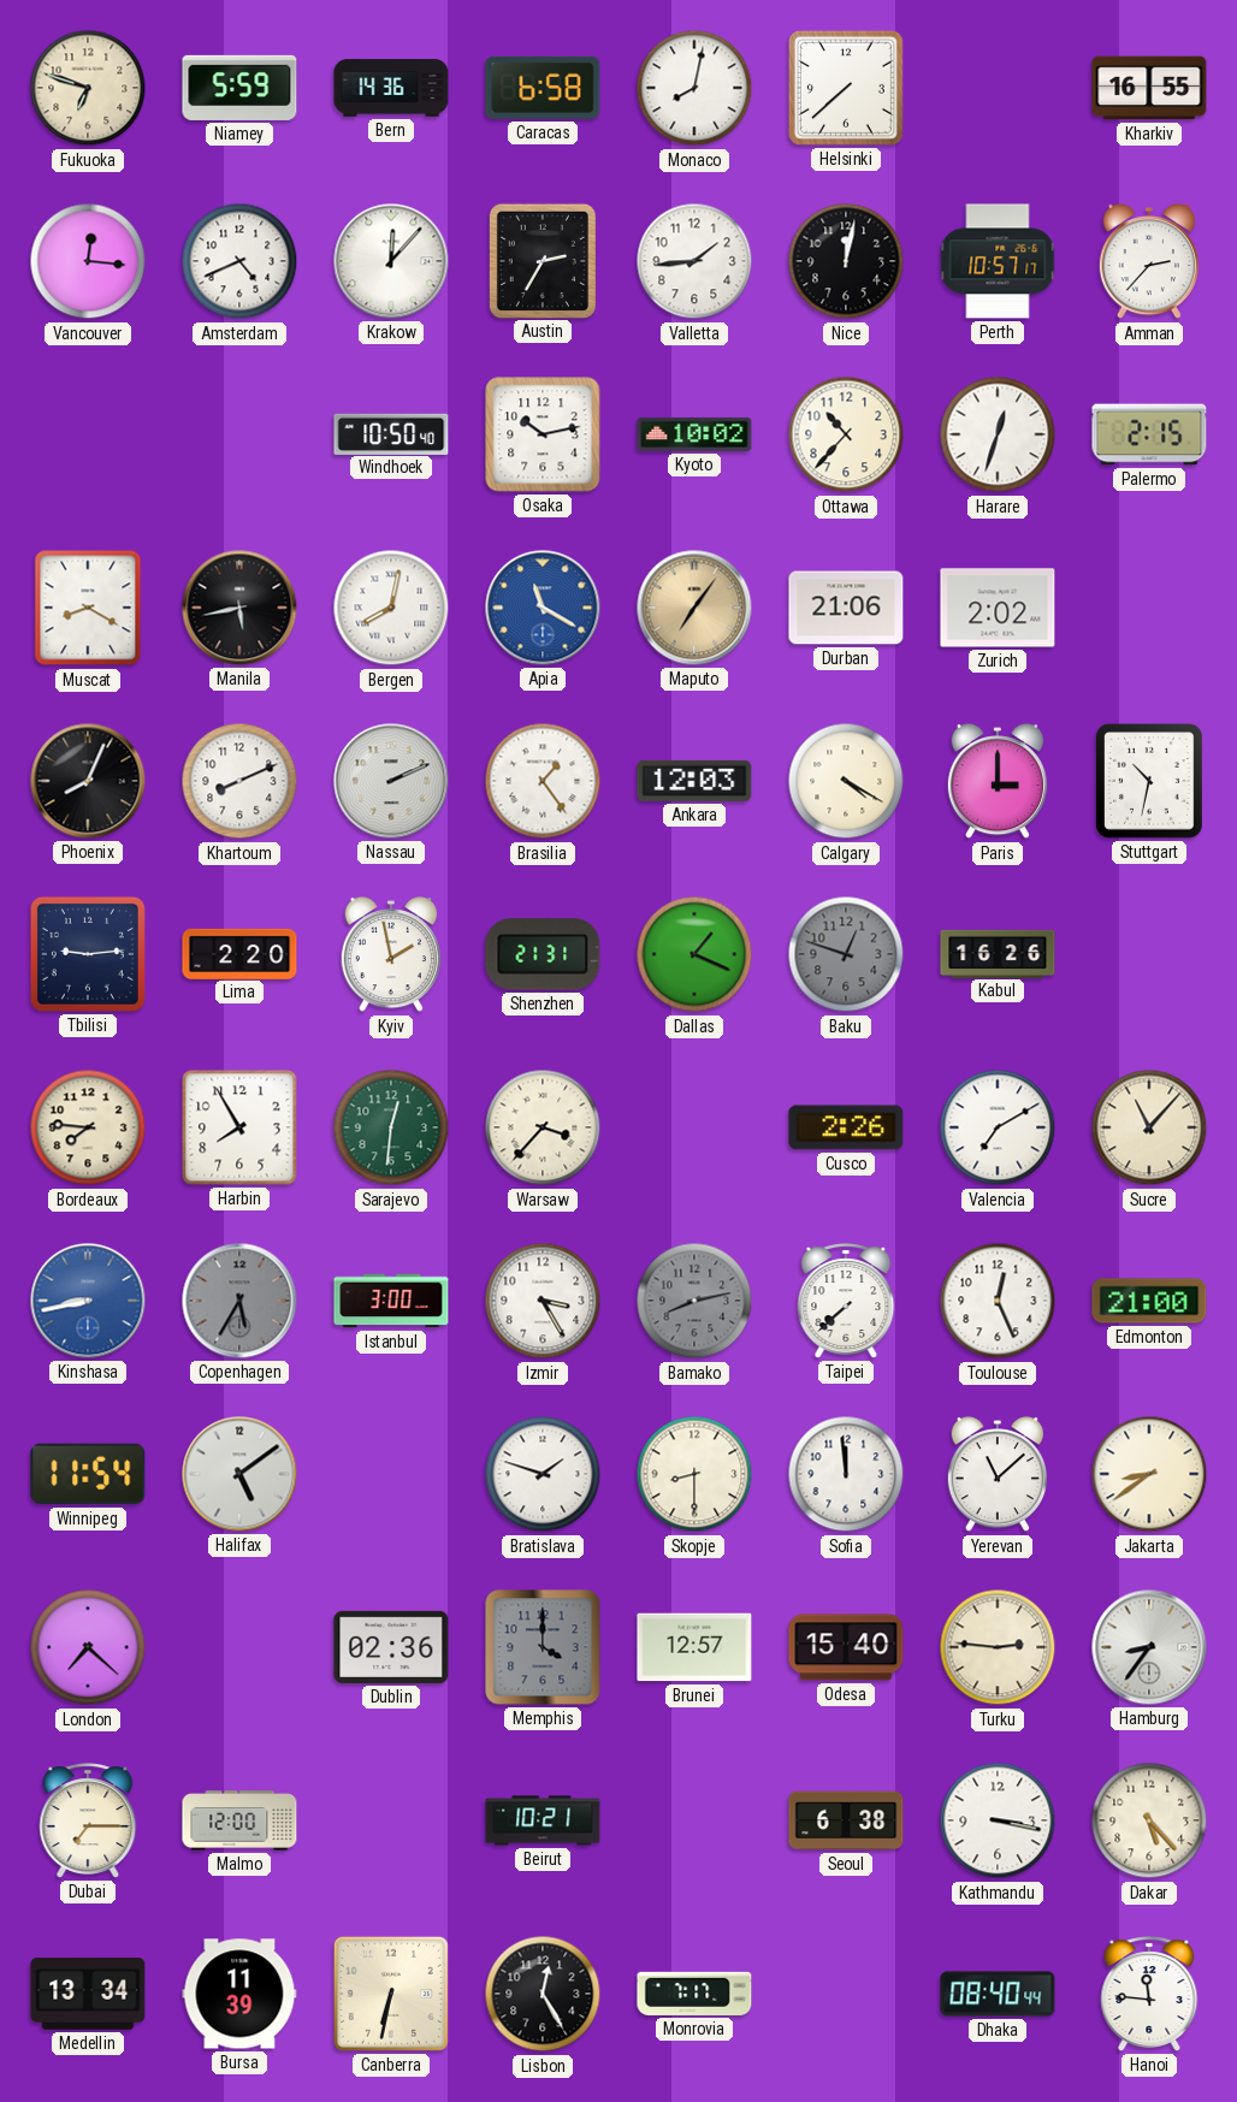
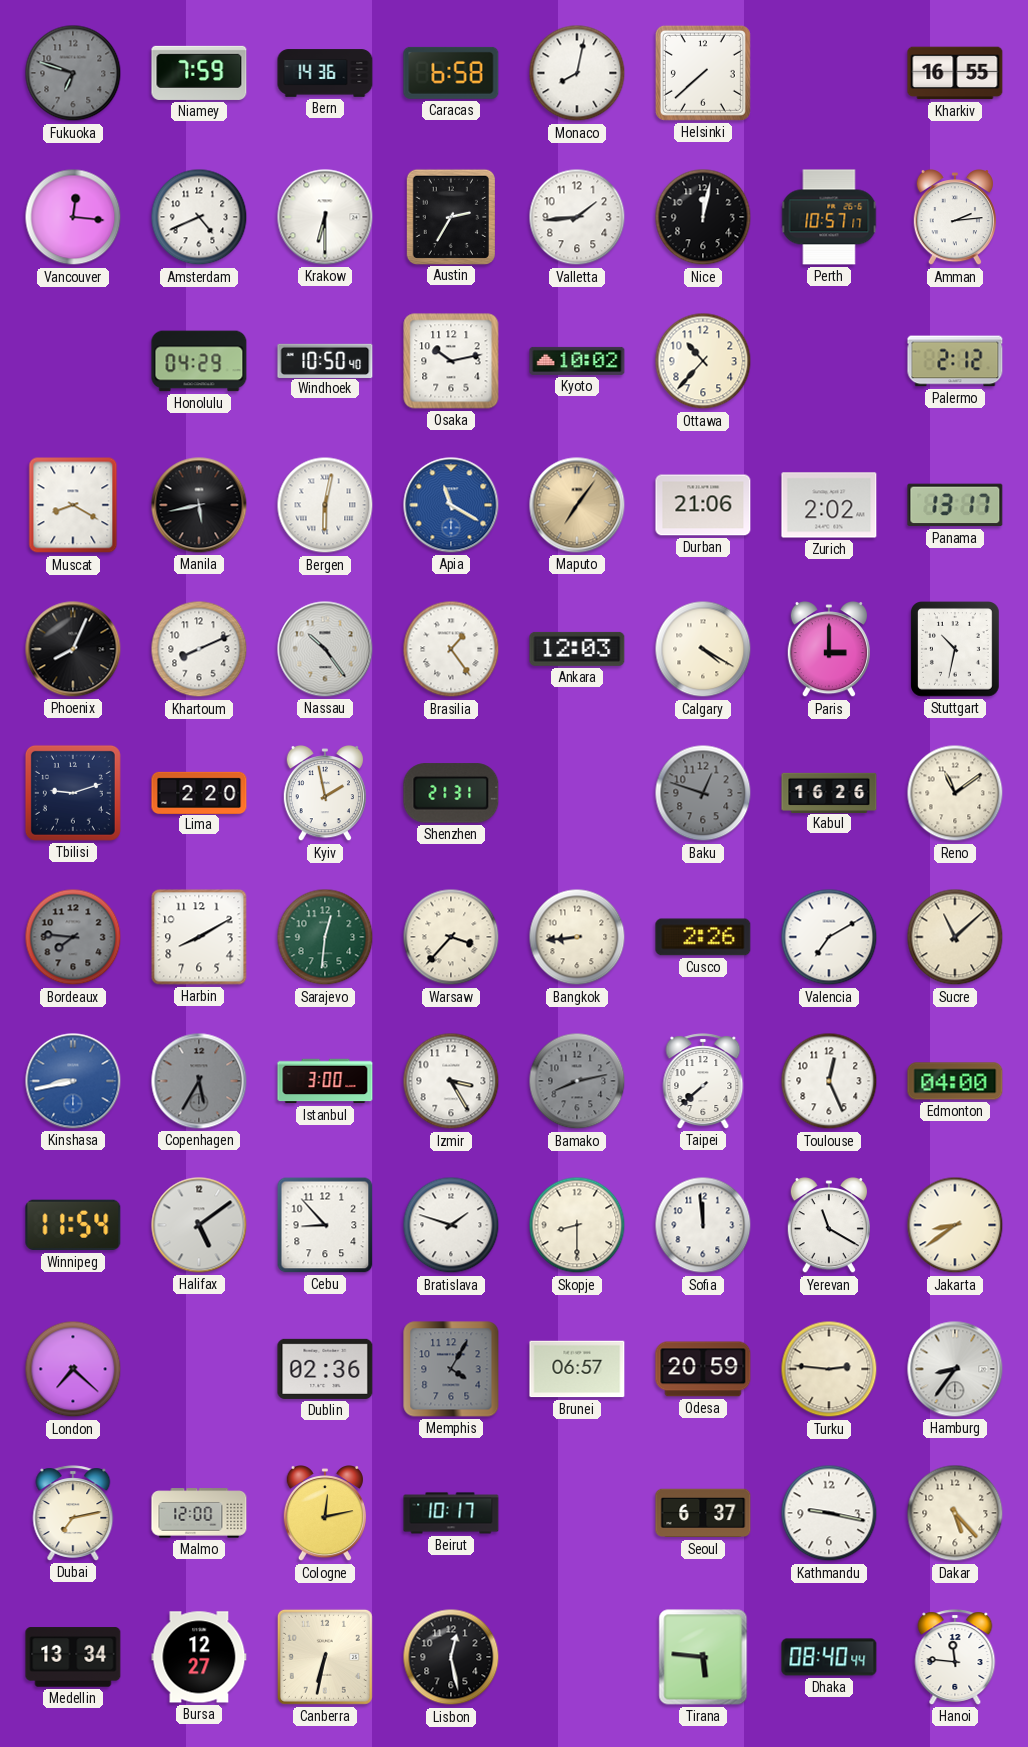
Fukuoka dial: cream -> grey
Niamey: 5:59 -> 7:59
Krakow: 12:07 -> 6:30
Amman: 2:37 -> 2:14
Honolulu: none -> 04:29
Harare: 12:33 -> none
Palermo: 2:15 -> 2:12
Bergen: 8:02 -> 6:02
Panama: none -> 13:17
Nassau: 2:11 -> 10:24
Tbilisi: 9:14 -> 9:12
Dallas: 1:19 -> none
Reno: none -> 11:09
Bordeaux dial: cream -> grey
Harbin: 7:55 -> 8:10
Bangkok: none -> 8:44
Sucre: 11:07 -> 11:08
Edmonton: 21:00 -> 04:00
Cebu: none -> 8:53
Yerevan: 11:08 -> 11:20
Memphis: 4:00 -> 4:05
Brunei: 12:57 -> 06:57
Odesa: 15:40 -> 20:59
Dubai: 7:15 -> 7:13
Cologne: none -> 12:13
Beirut: 10:21 -> 10:17
Seoul: 6:38 -> 6:37
Kathmandu: 3:17 -> 9:17
Bursa: 11:39 -> 12:27
Lisbon: 12:25 -> 12:28
Monrovia: 7:17 -> none
Tirana: none -> 5:46
